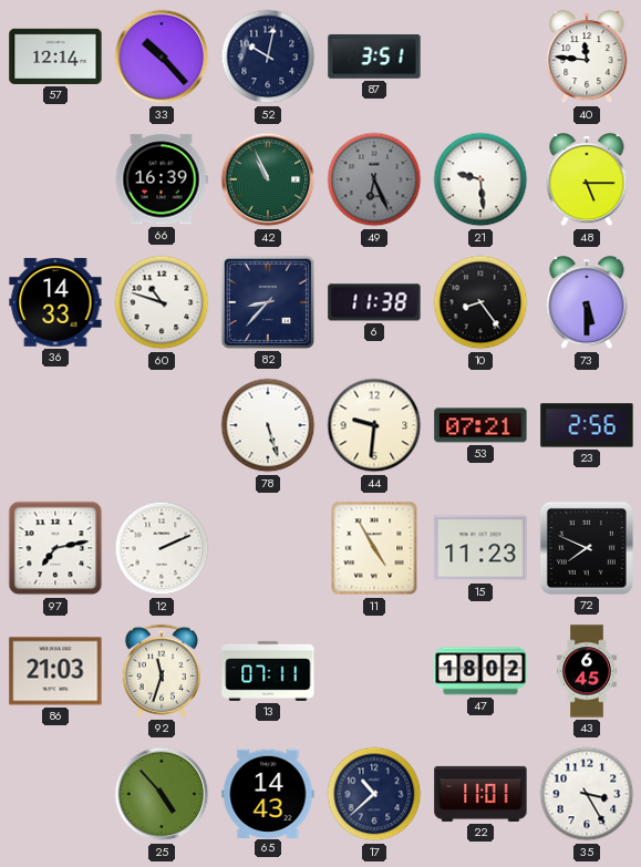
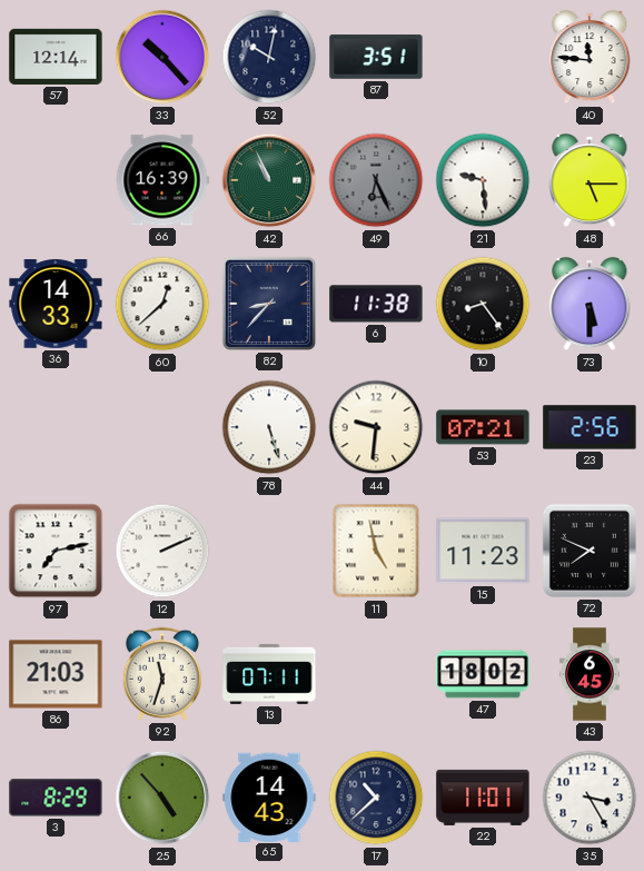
60: 10:48 -> 12:38
11: 4:55 -> 4:58
3: none -> 8:29
